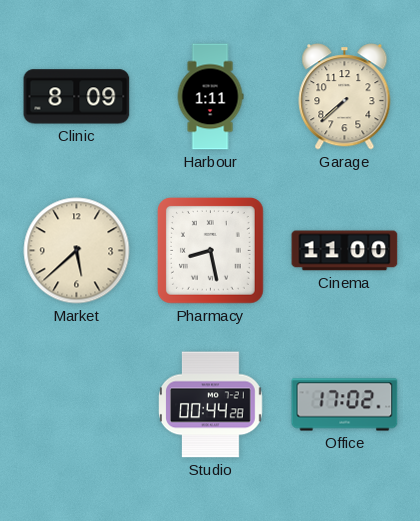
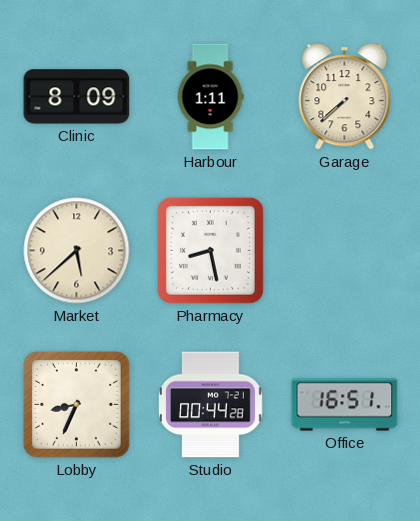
Cinema: 11:00 -> none
Lobby: none -> 8:34
Office: 17:02 -> 16:51
